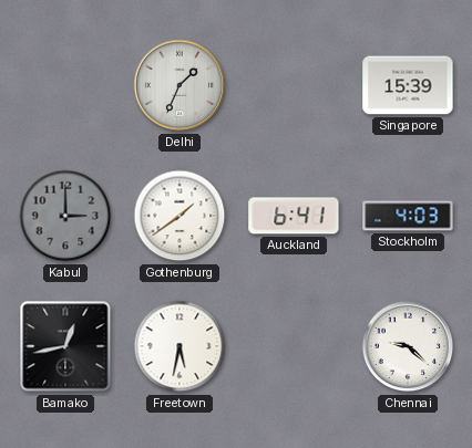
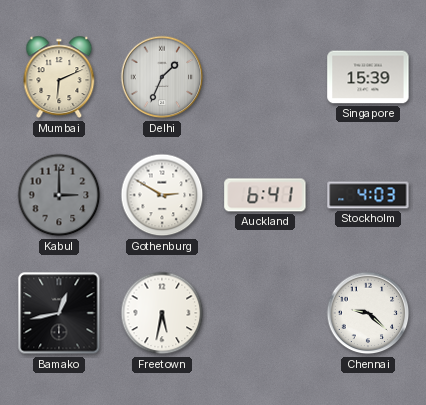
Mumbai: none -> 6:11
Gothenburg: 1:39 -> 2:50
